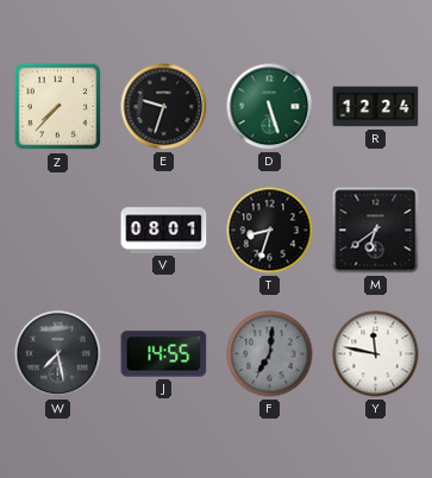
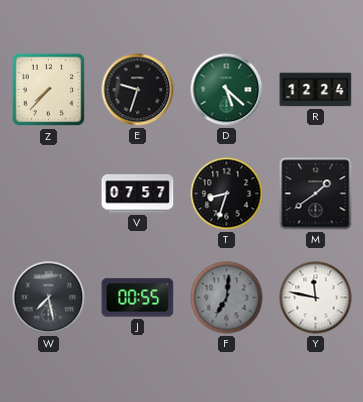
D: 5:27 -> 5:22
V: 08:01 -> 07:57
M: 6:39 -> 1:39
J: 14:55 -> 00:55
